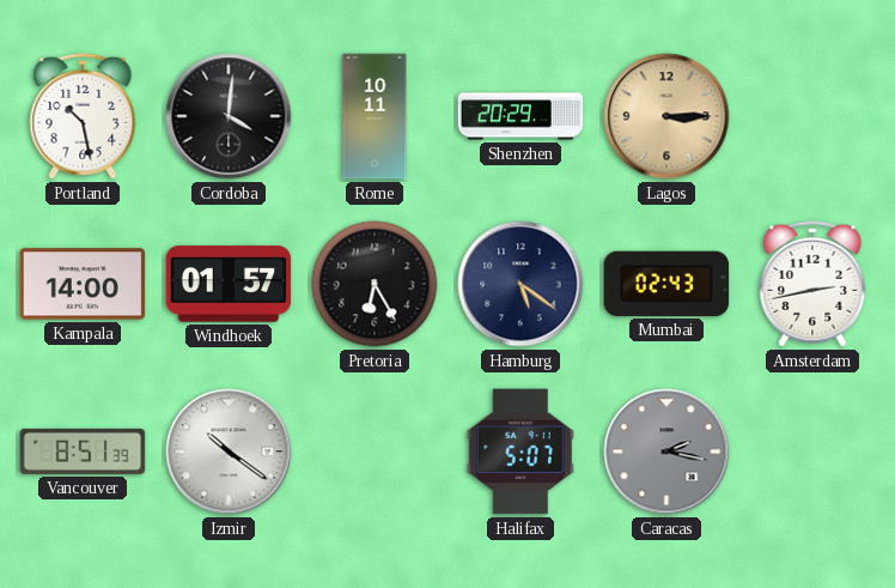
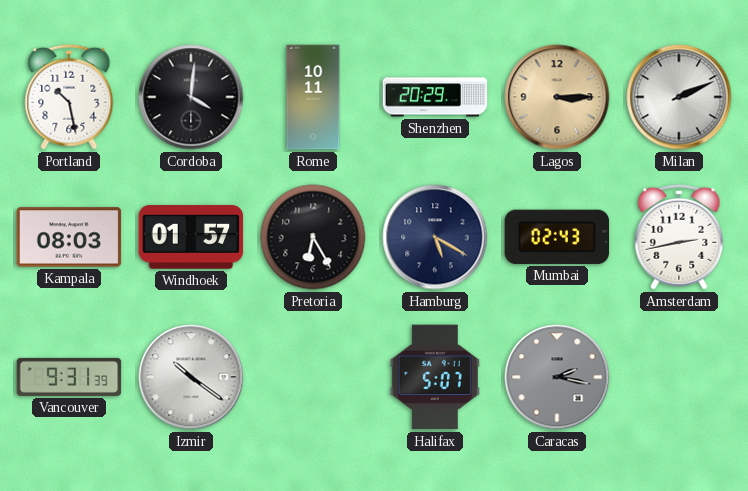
Milan: none -> 2:11
Kampala: 14:00 -> 08:03
Hamburg: 5:21 -> 5:20
Vancouver: 8:51 -> 9:31
